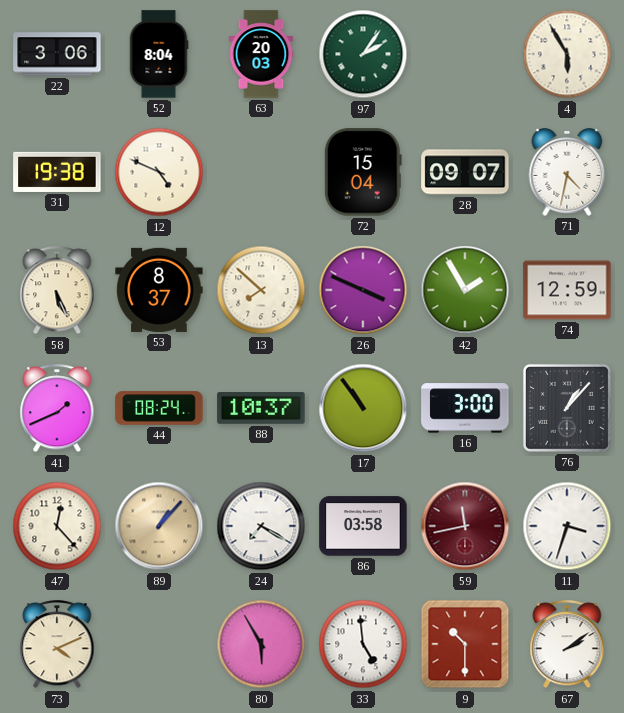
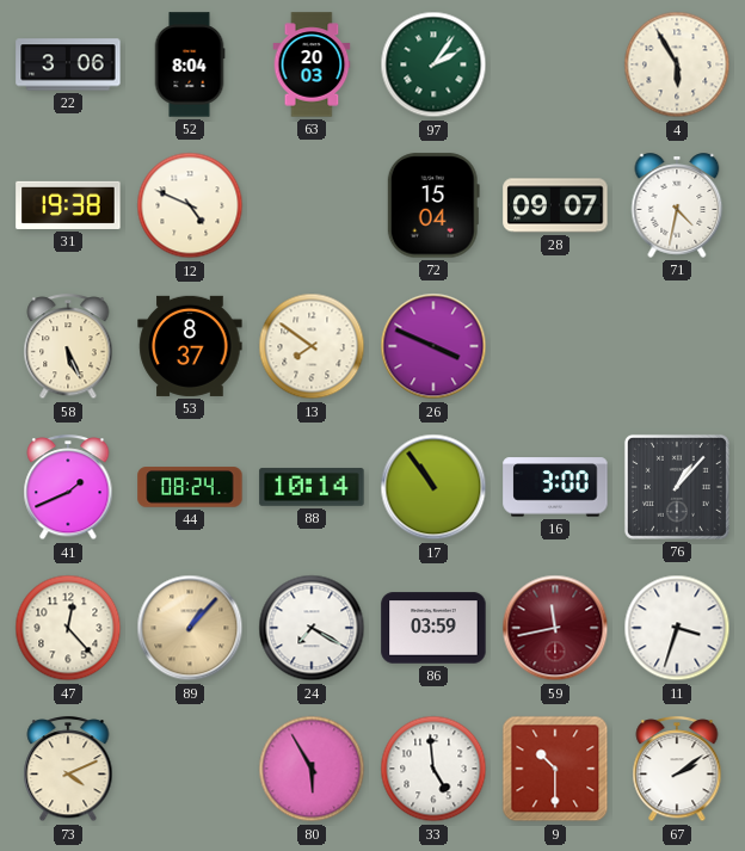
13: 7:52 -> 7:51
42: 1:55 -> none
74: 12:59 -> none
88: 10:37 -> 10:14
86: 03:58 -> 03:59
